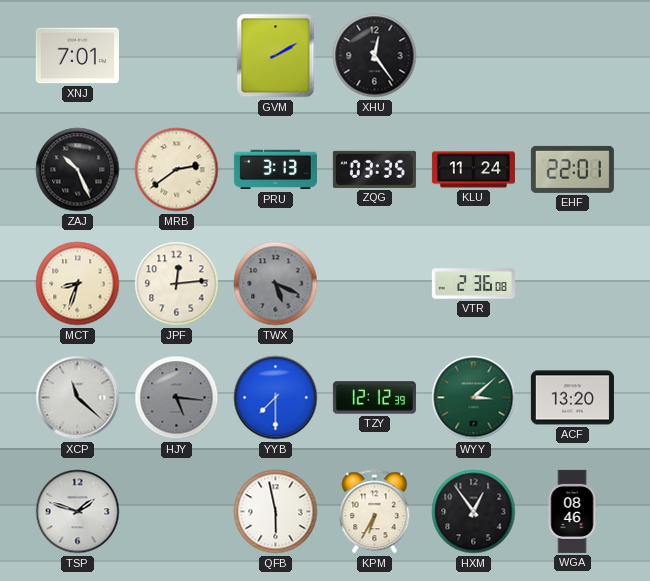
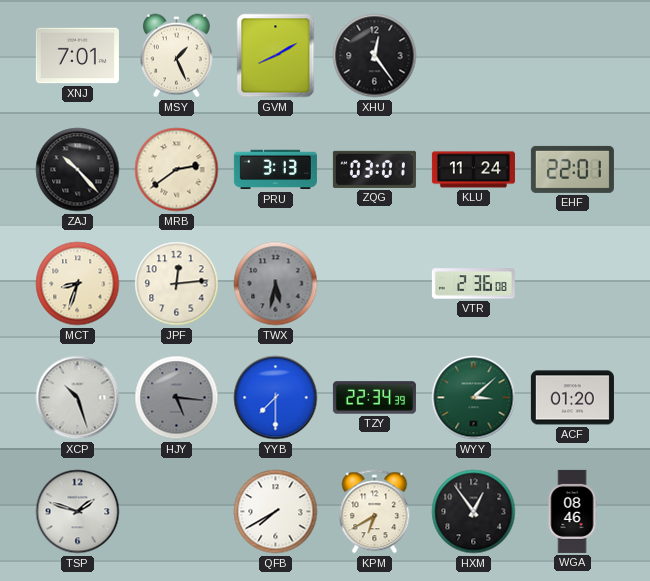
MSY: none -> 1:26
GVM: 2:10 -> 8:10
ZAJ: 10:26 -> 10:23
ZQG: 03:35 -> 03:01
TWX: 5:19 -> 5:32
XCP: 11:22 -> 10:27
TZY: 12:12 -> 22:34
ACF: 13:20 -> 01:20
QFB: 5:58 -> 7:40
KPM: 6:35 -> 6:40
